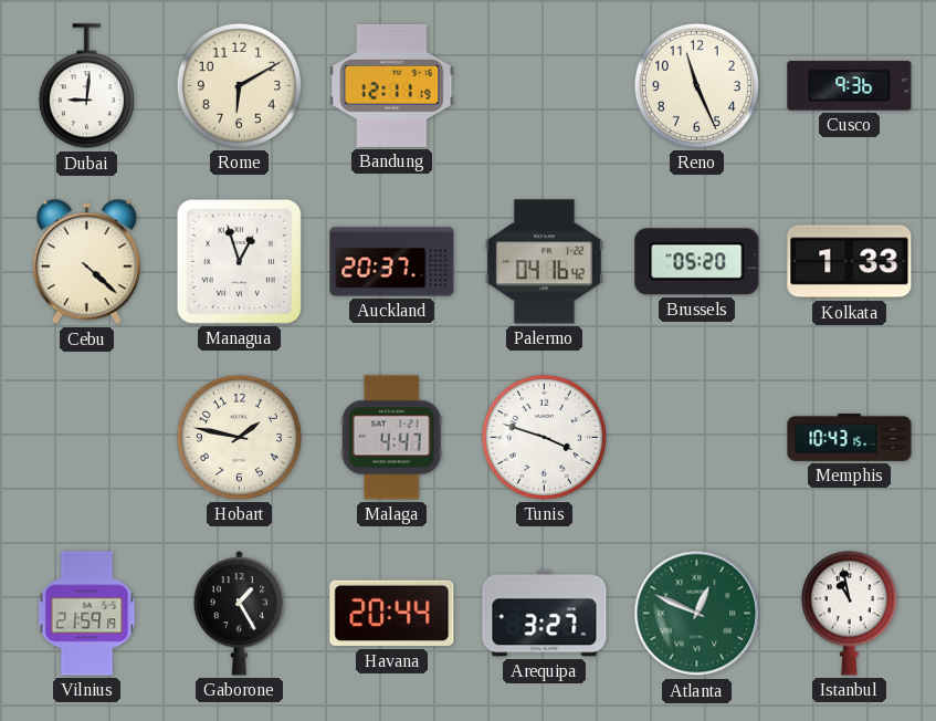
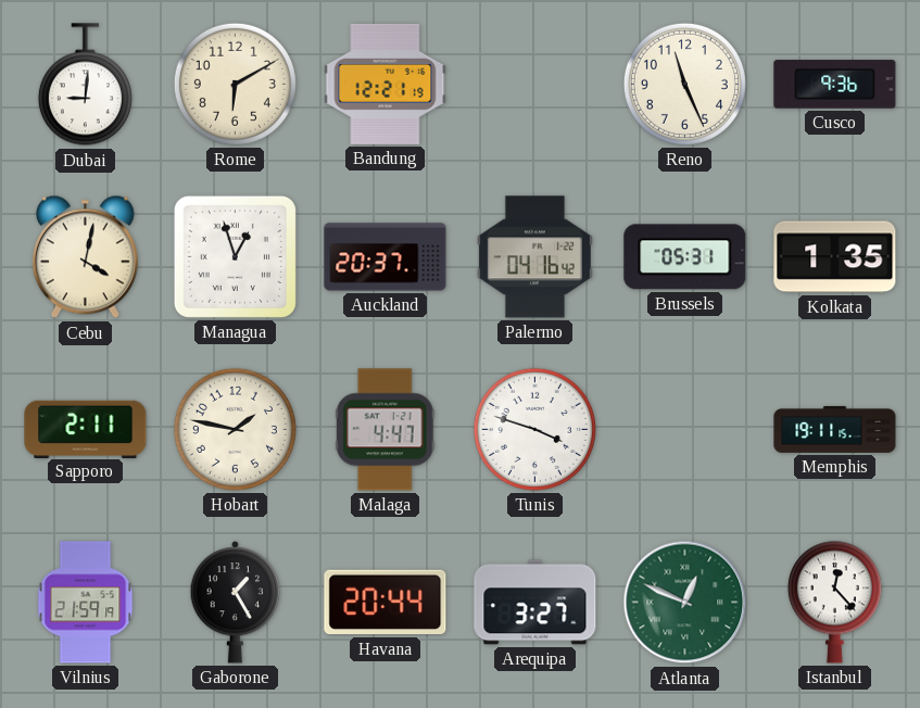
Bandung: 12:11 -> 12:21
Cebu: 4:22 -> 4:02
Brussels: 05:20 -> 05:31
Kolkata: 1:33 -> 1:35
Sapporo: none -> 2:11
Memphis: 10:43 -> 19:11
Istanbul: 10:58 -> 12:23
